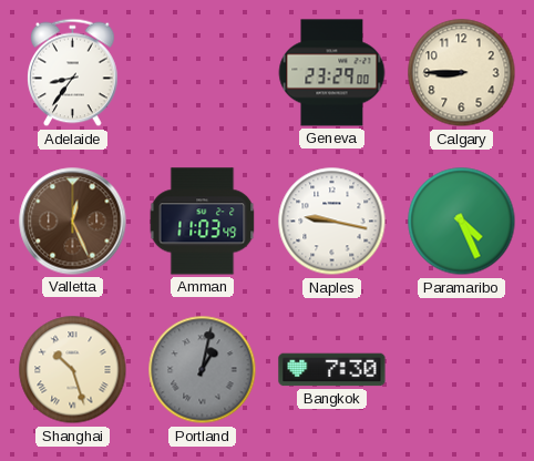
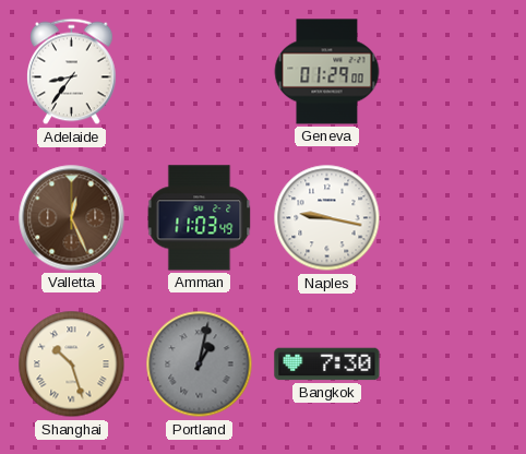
Geneva: 23:29 -> 01:29
Calgary: 8:45 -> none
Paramaribo: 4:26 -> none
